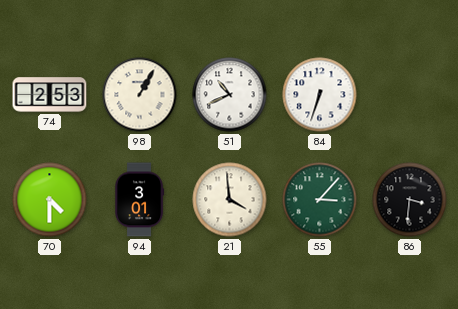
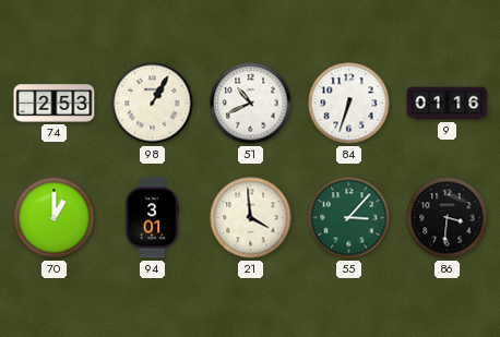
9: none -> 01:16
70: 4:30 -> 1:00
